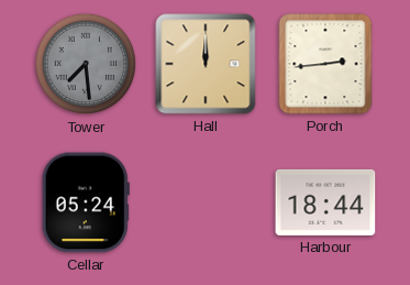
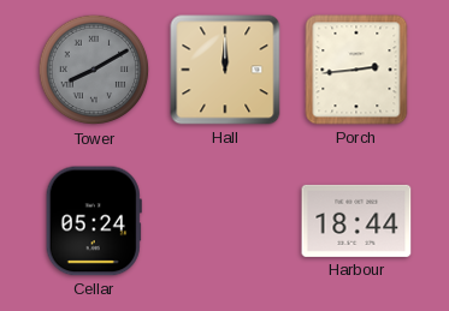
Tower: 7:29 -> 8:10
